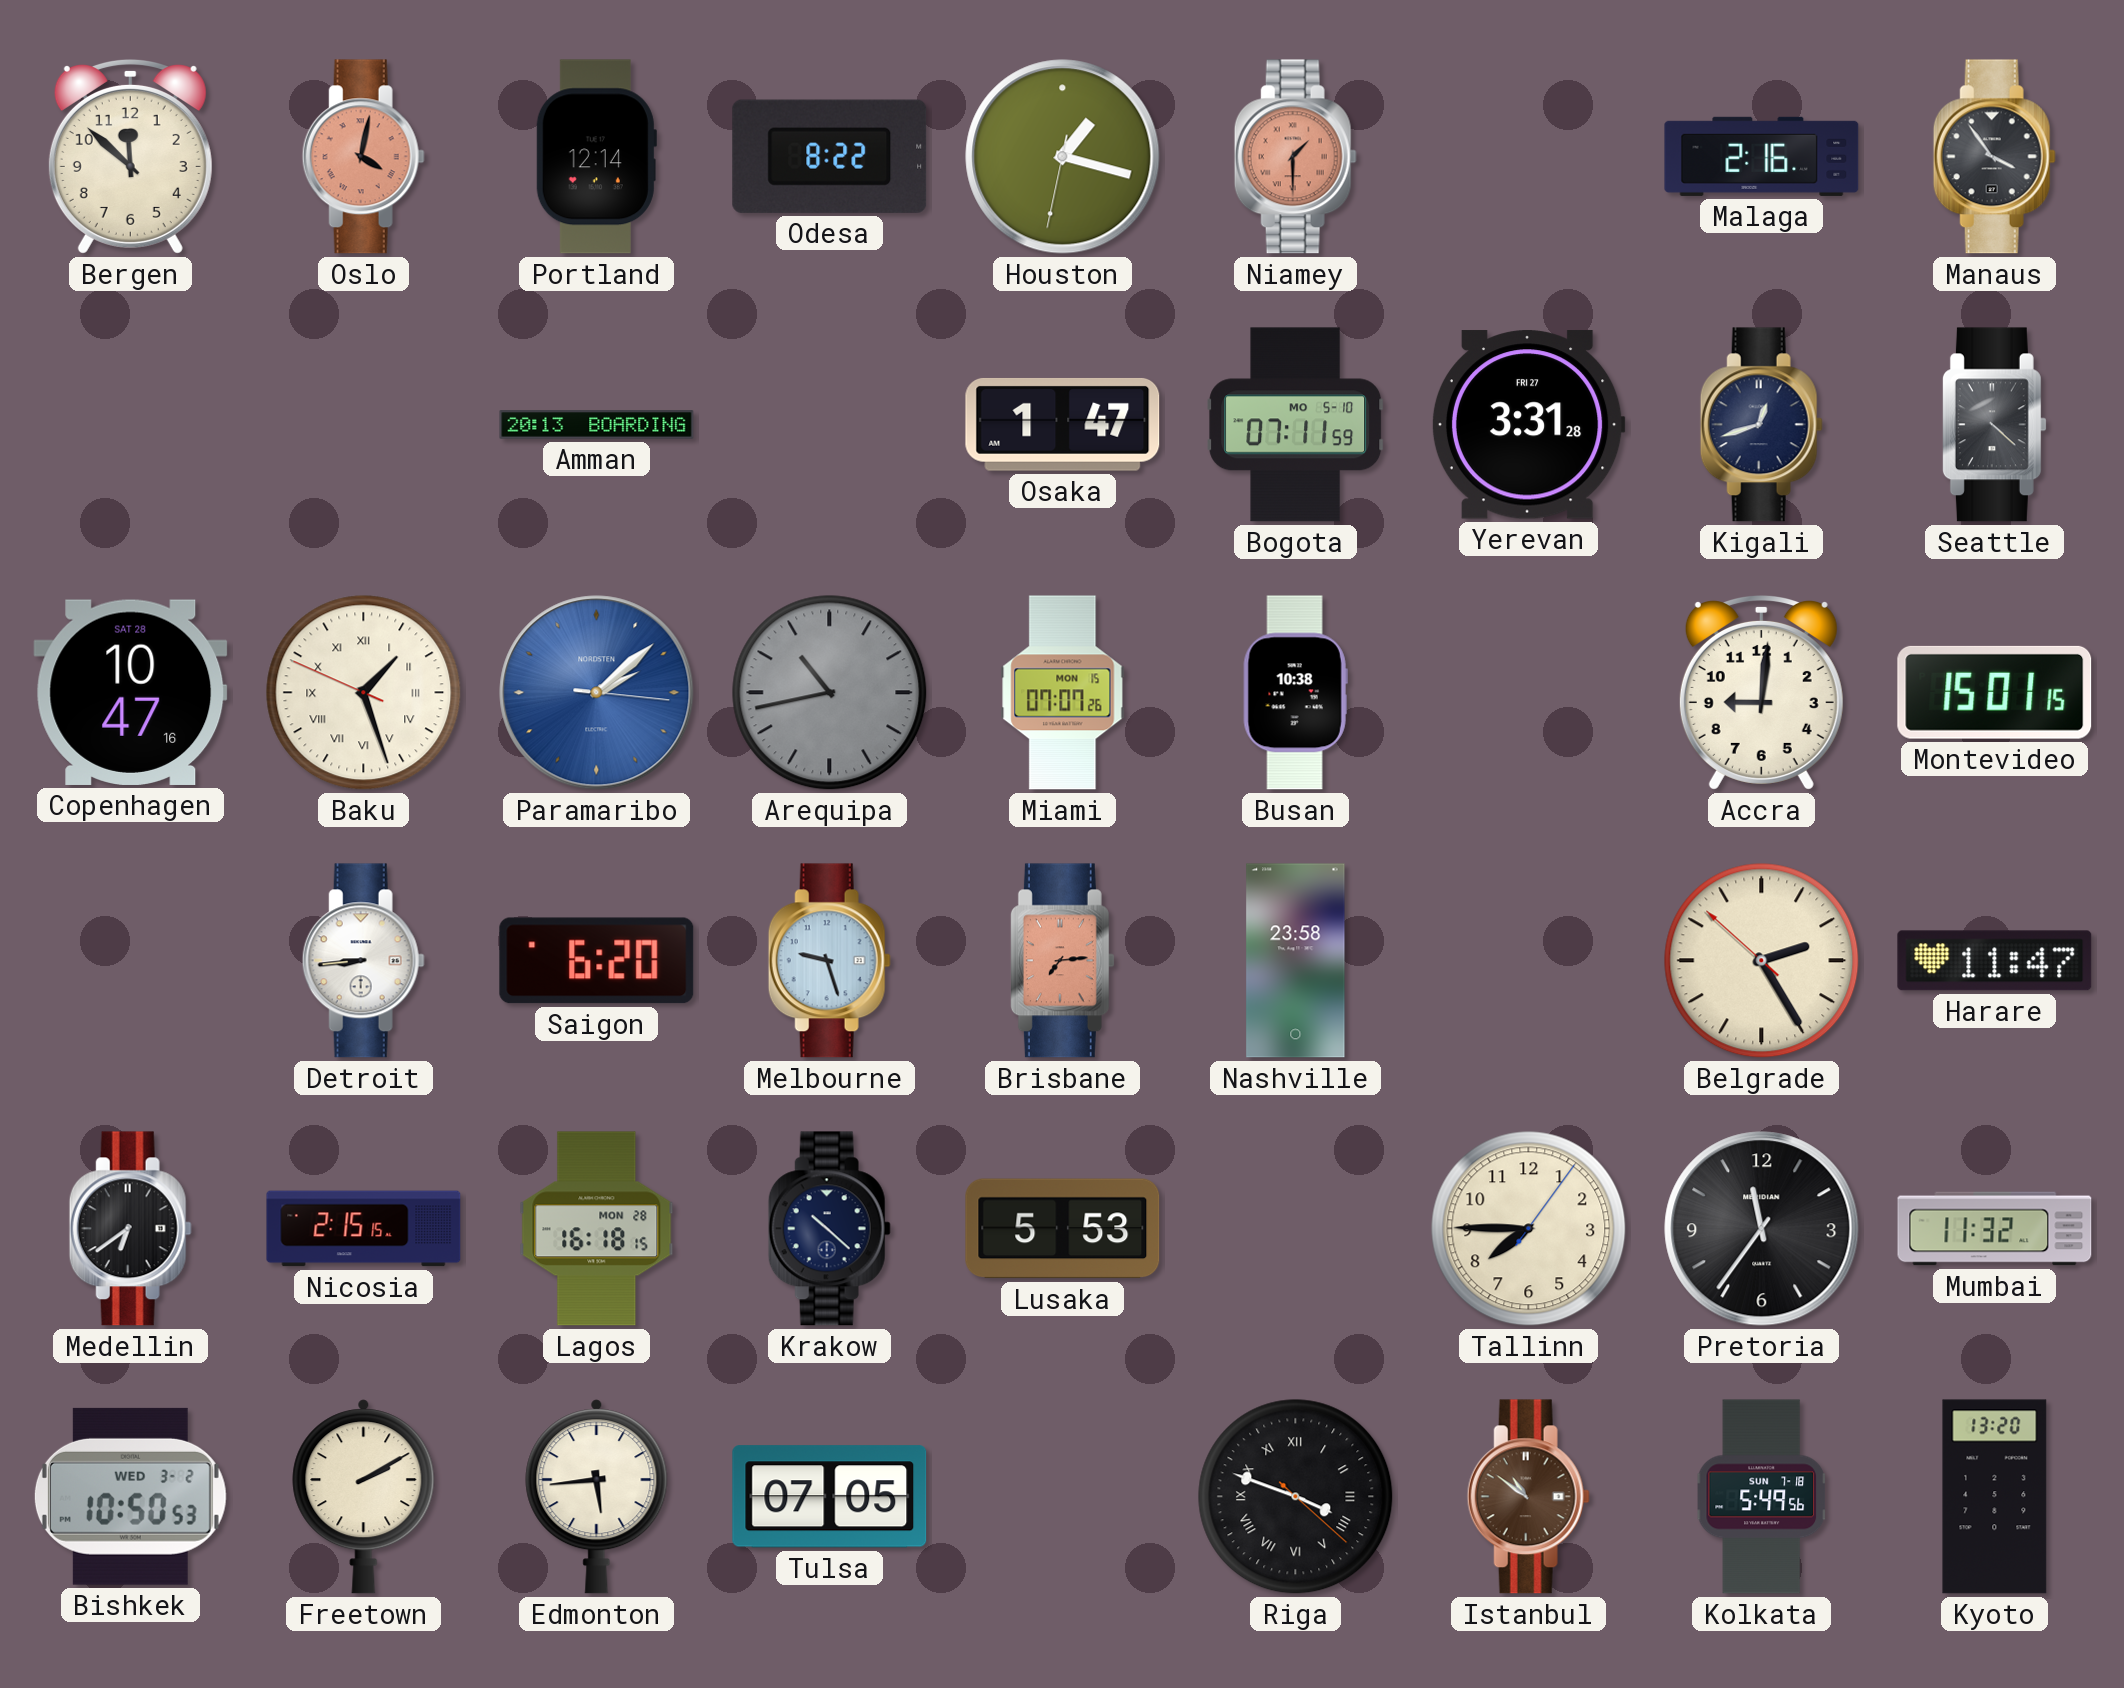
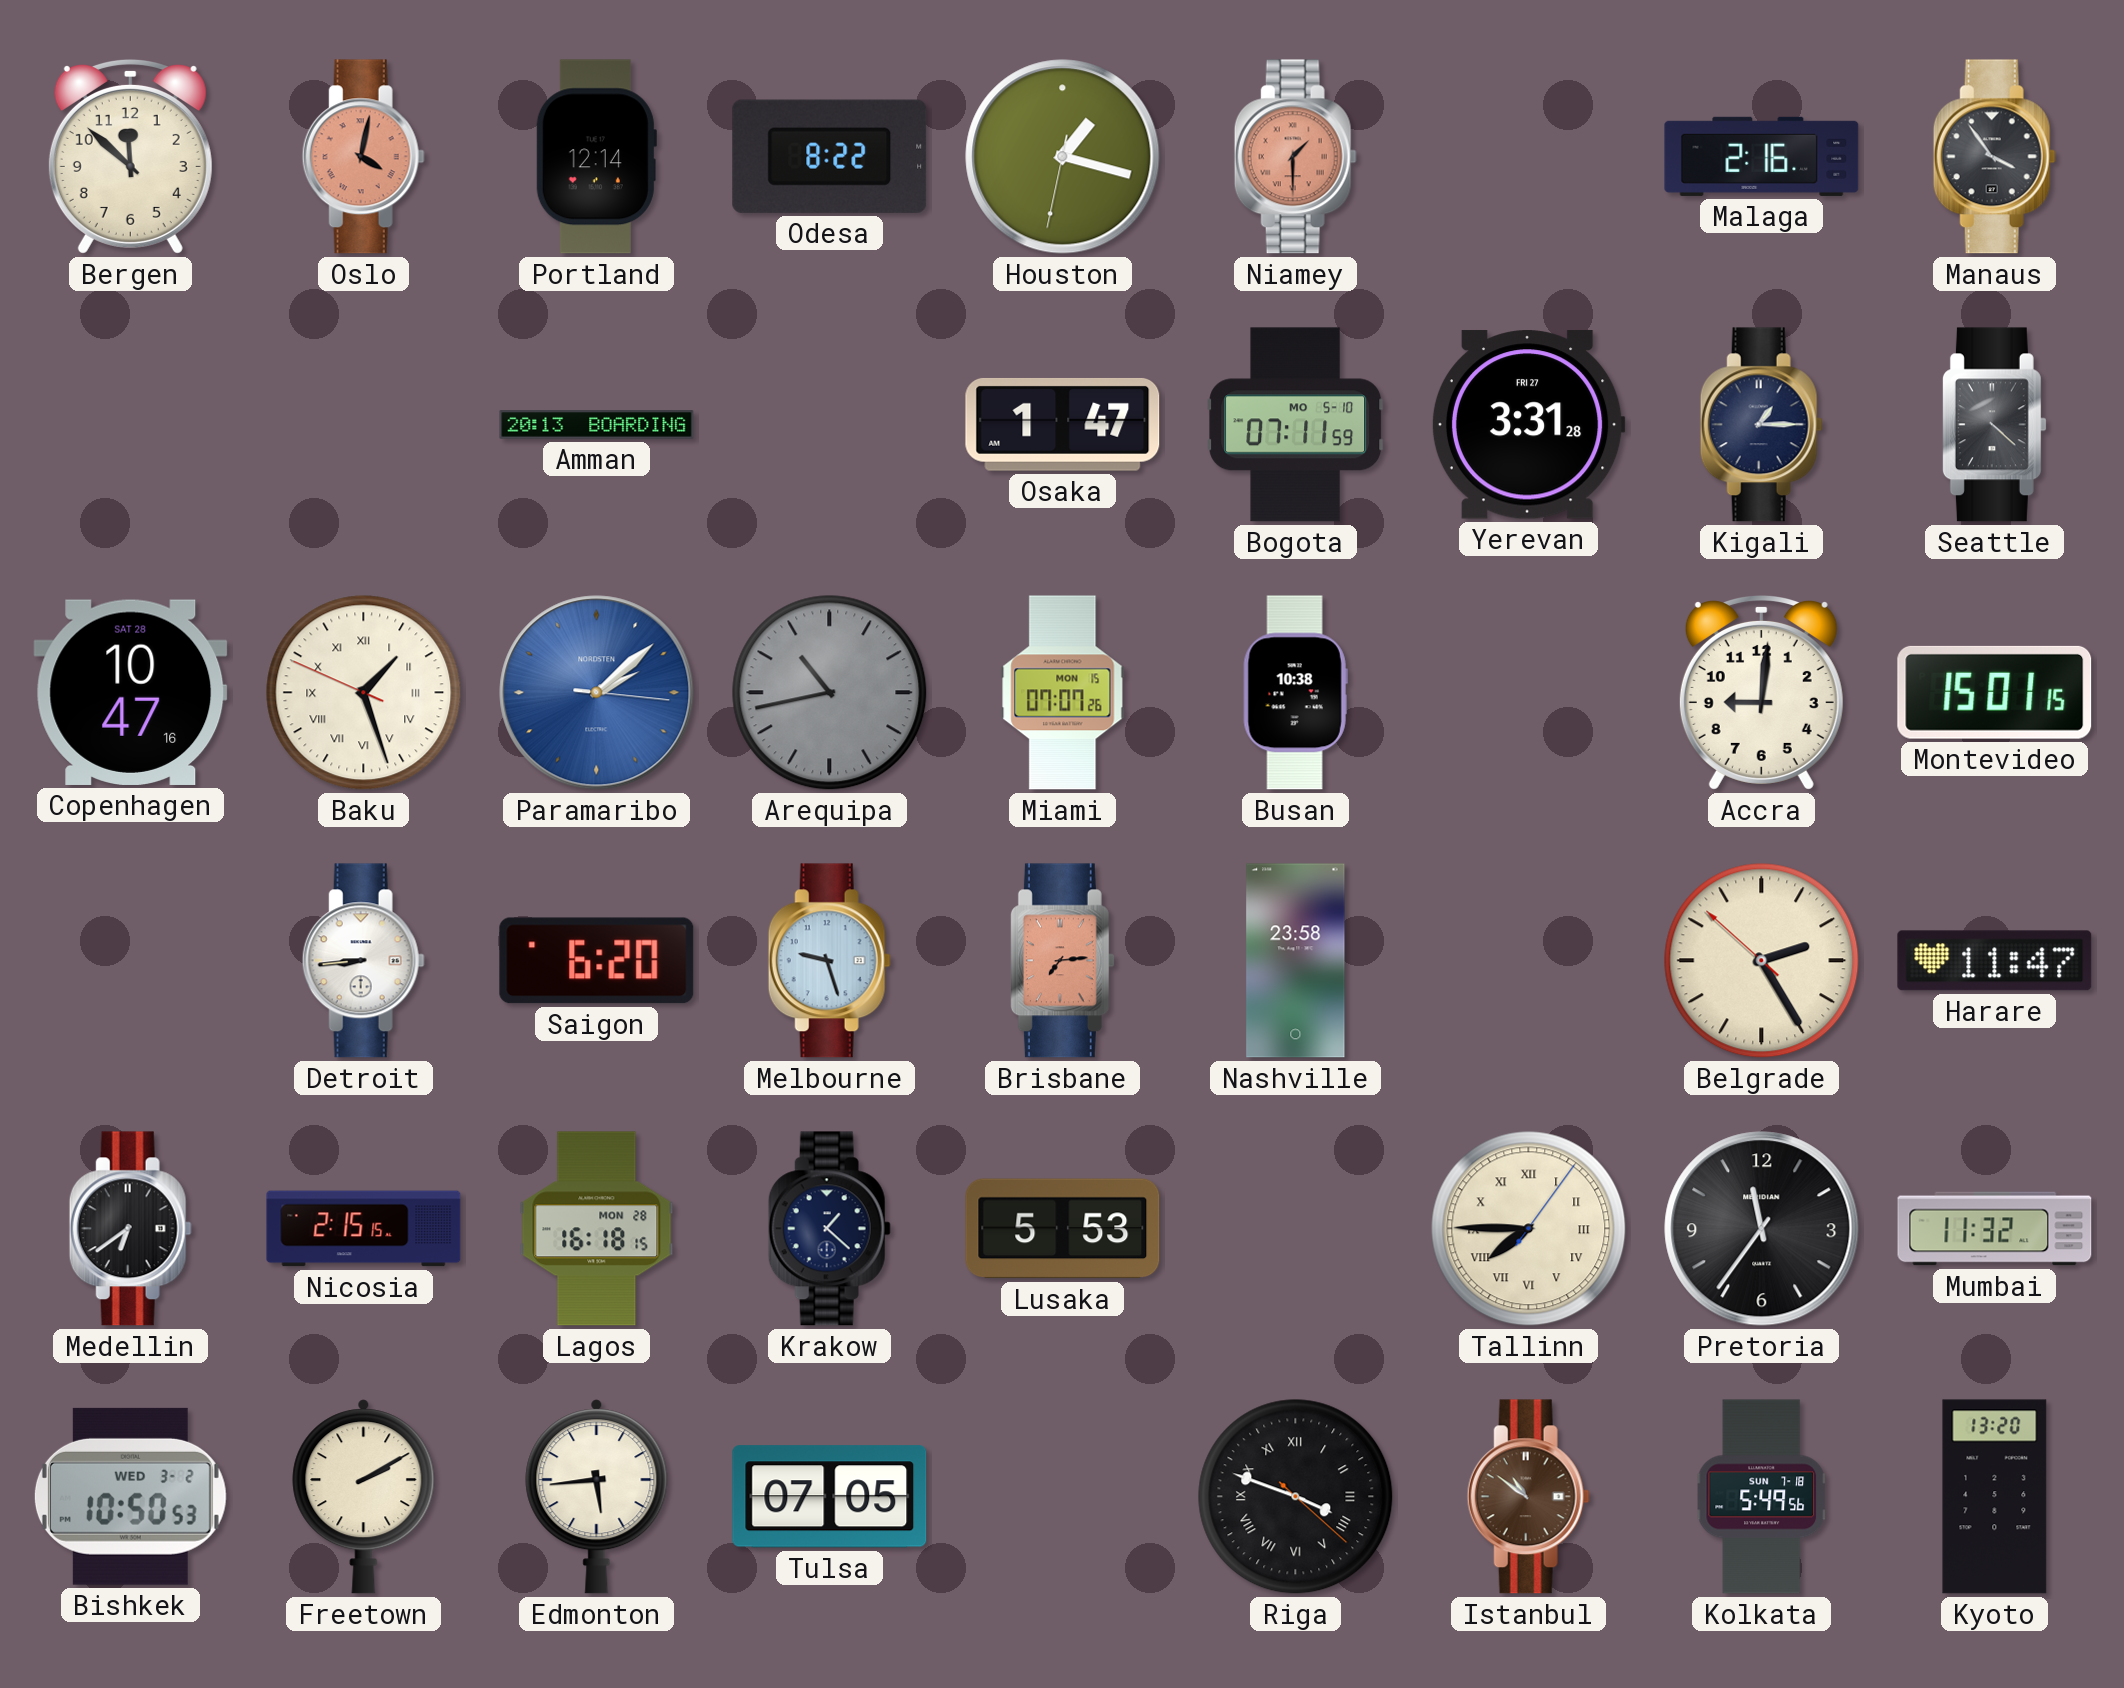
Kigali: 12:42 -> 1:15
Krakow: 10:22 -> 1:22
Tallinn numerals: Arabic -> Roman
